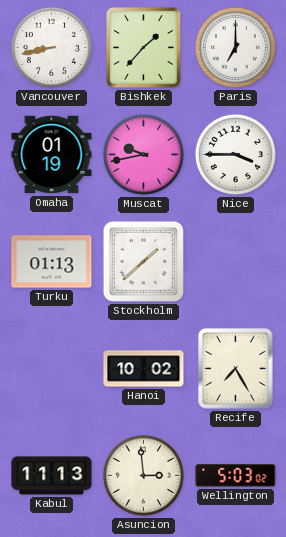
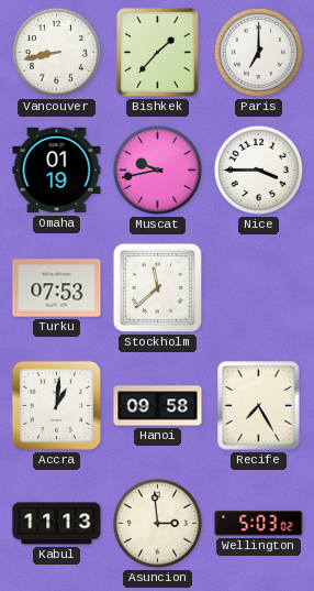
Turku: 01:13 -> 07:53
Stockholm: 1:38 -> 11:38
Accra: none -> 1:01
Hanoi: 10:02 -> 09:58
